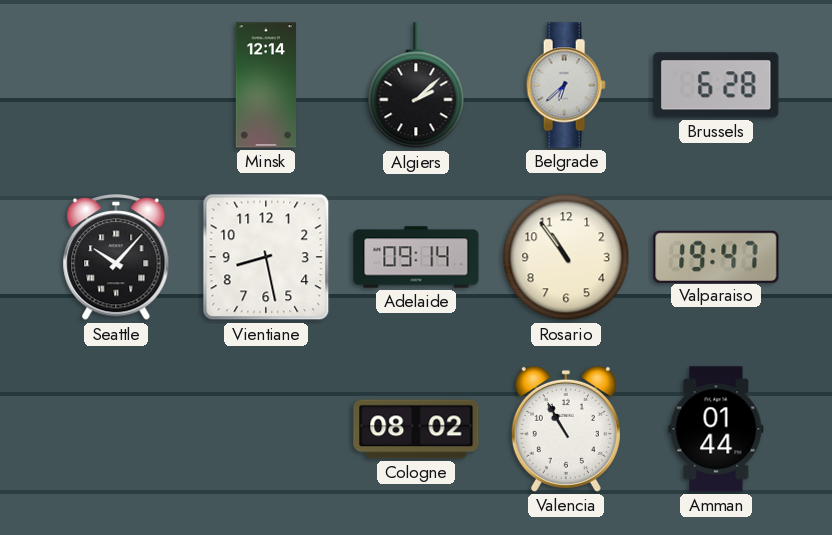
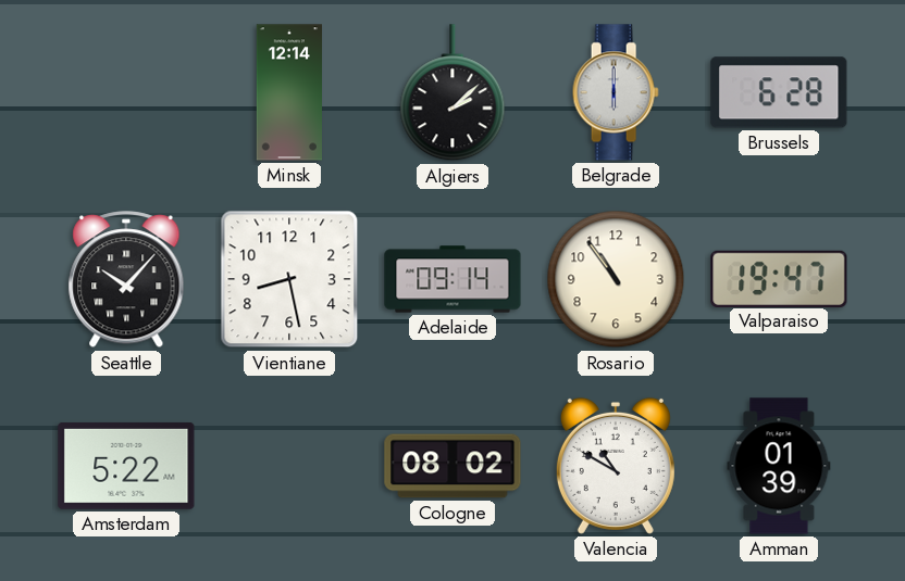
Belgrade: 6:38 -> 6:00
Amsterdam: none -> 5:22
Valencia: 10:55 -> 10:50
Amman: 01:44 -> 01:39
